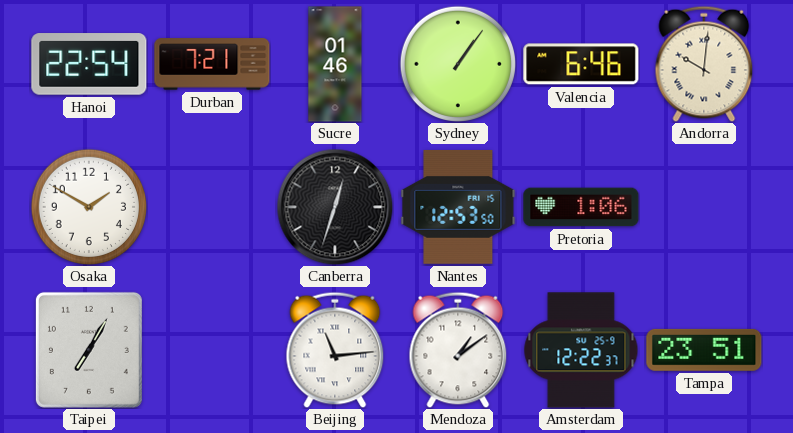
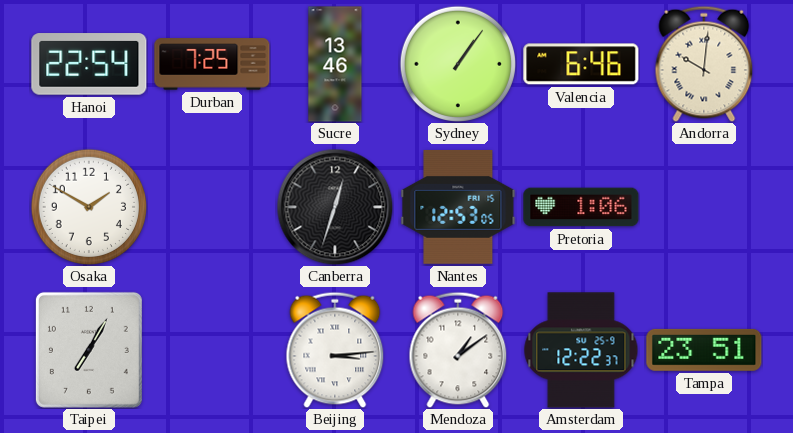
Durban: 7:21 -> 7:25
Sucre: 01:46 -> 13:46
Nantes: 12:53:50 -> 12:53:05
Beijing: 11:14 -> 3:14
